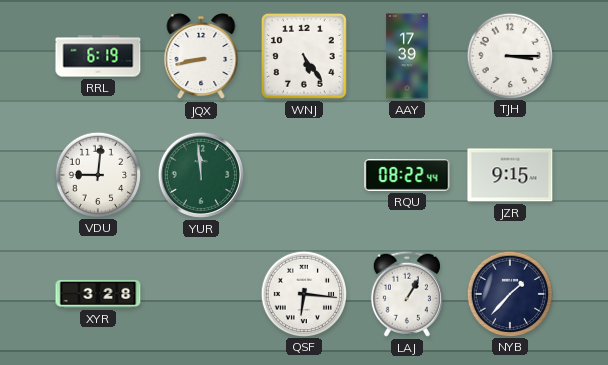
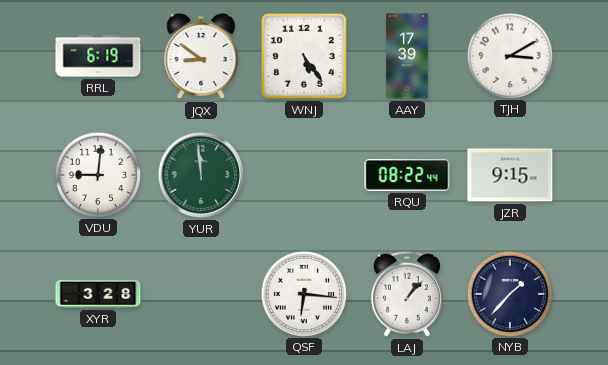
JQX: 8:43 -> 8:51
TJH: 3:15 -> 3:10
LAJ: 1:05 -> 1:07
